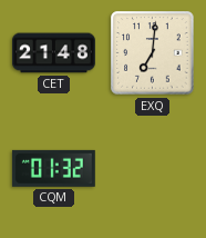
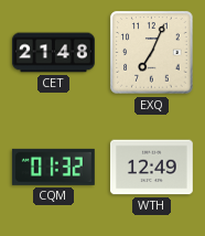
EXQ: 7:01 -> 7:04
WTH: none -> 12:49
